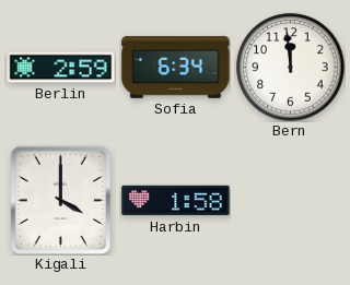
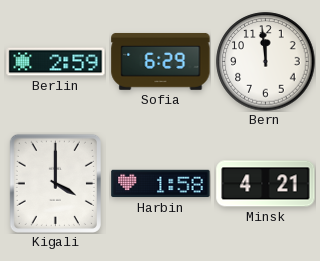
Sofia: 6:34 -> 6:29
Minsk: none -> 4:21
